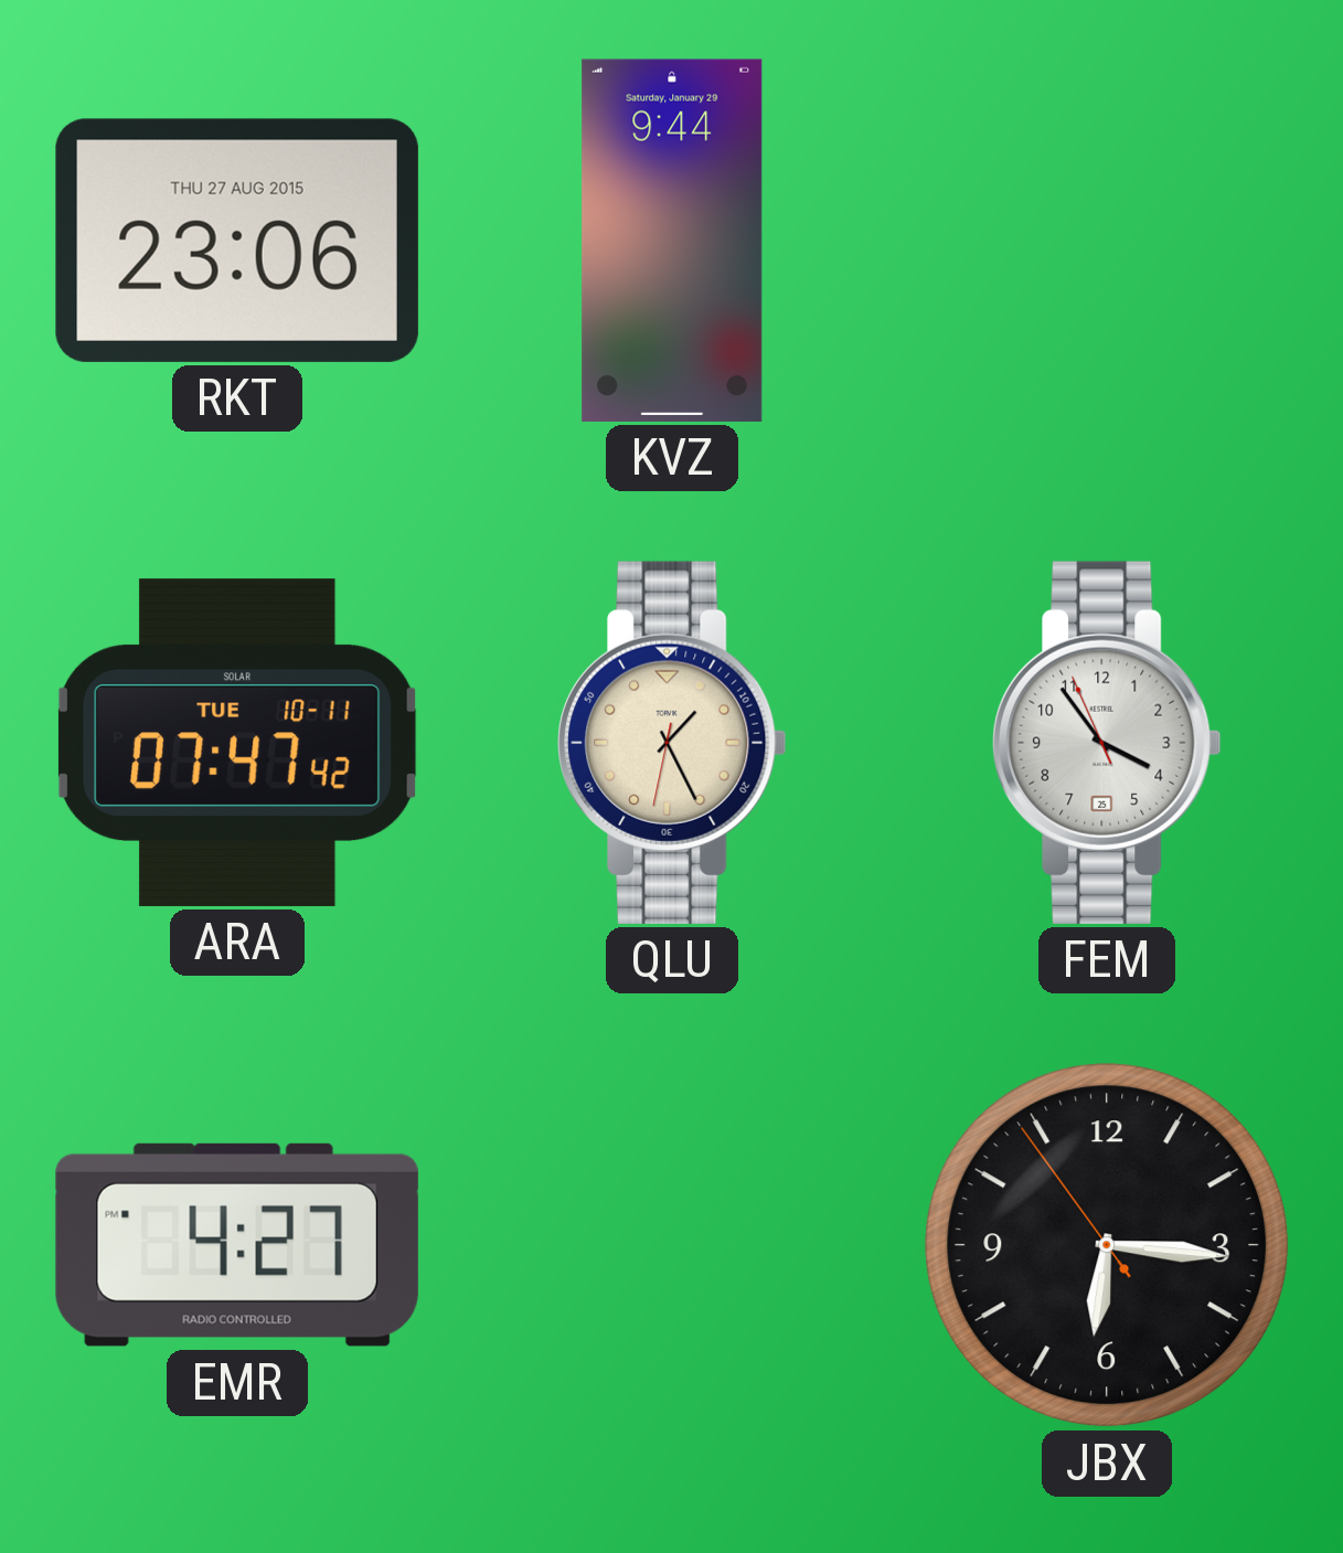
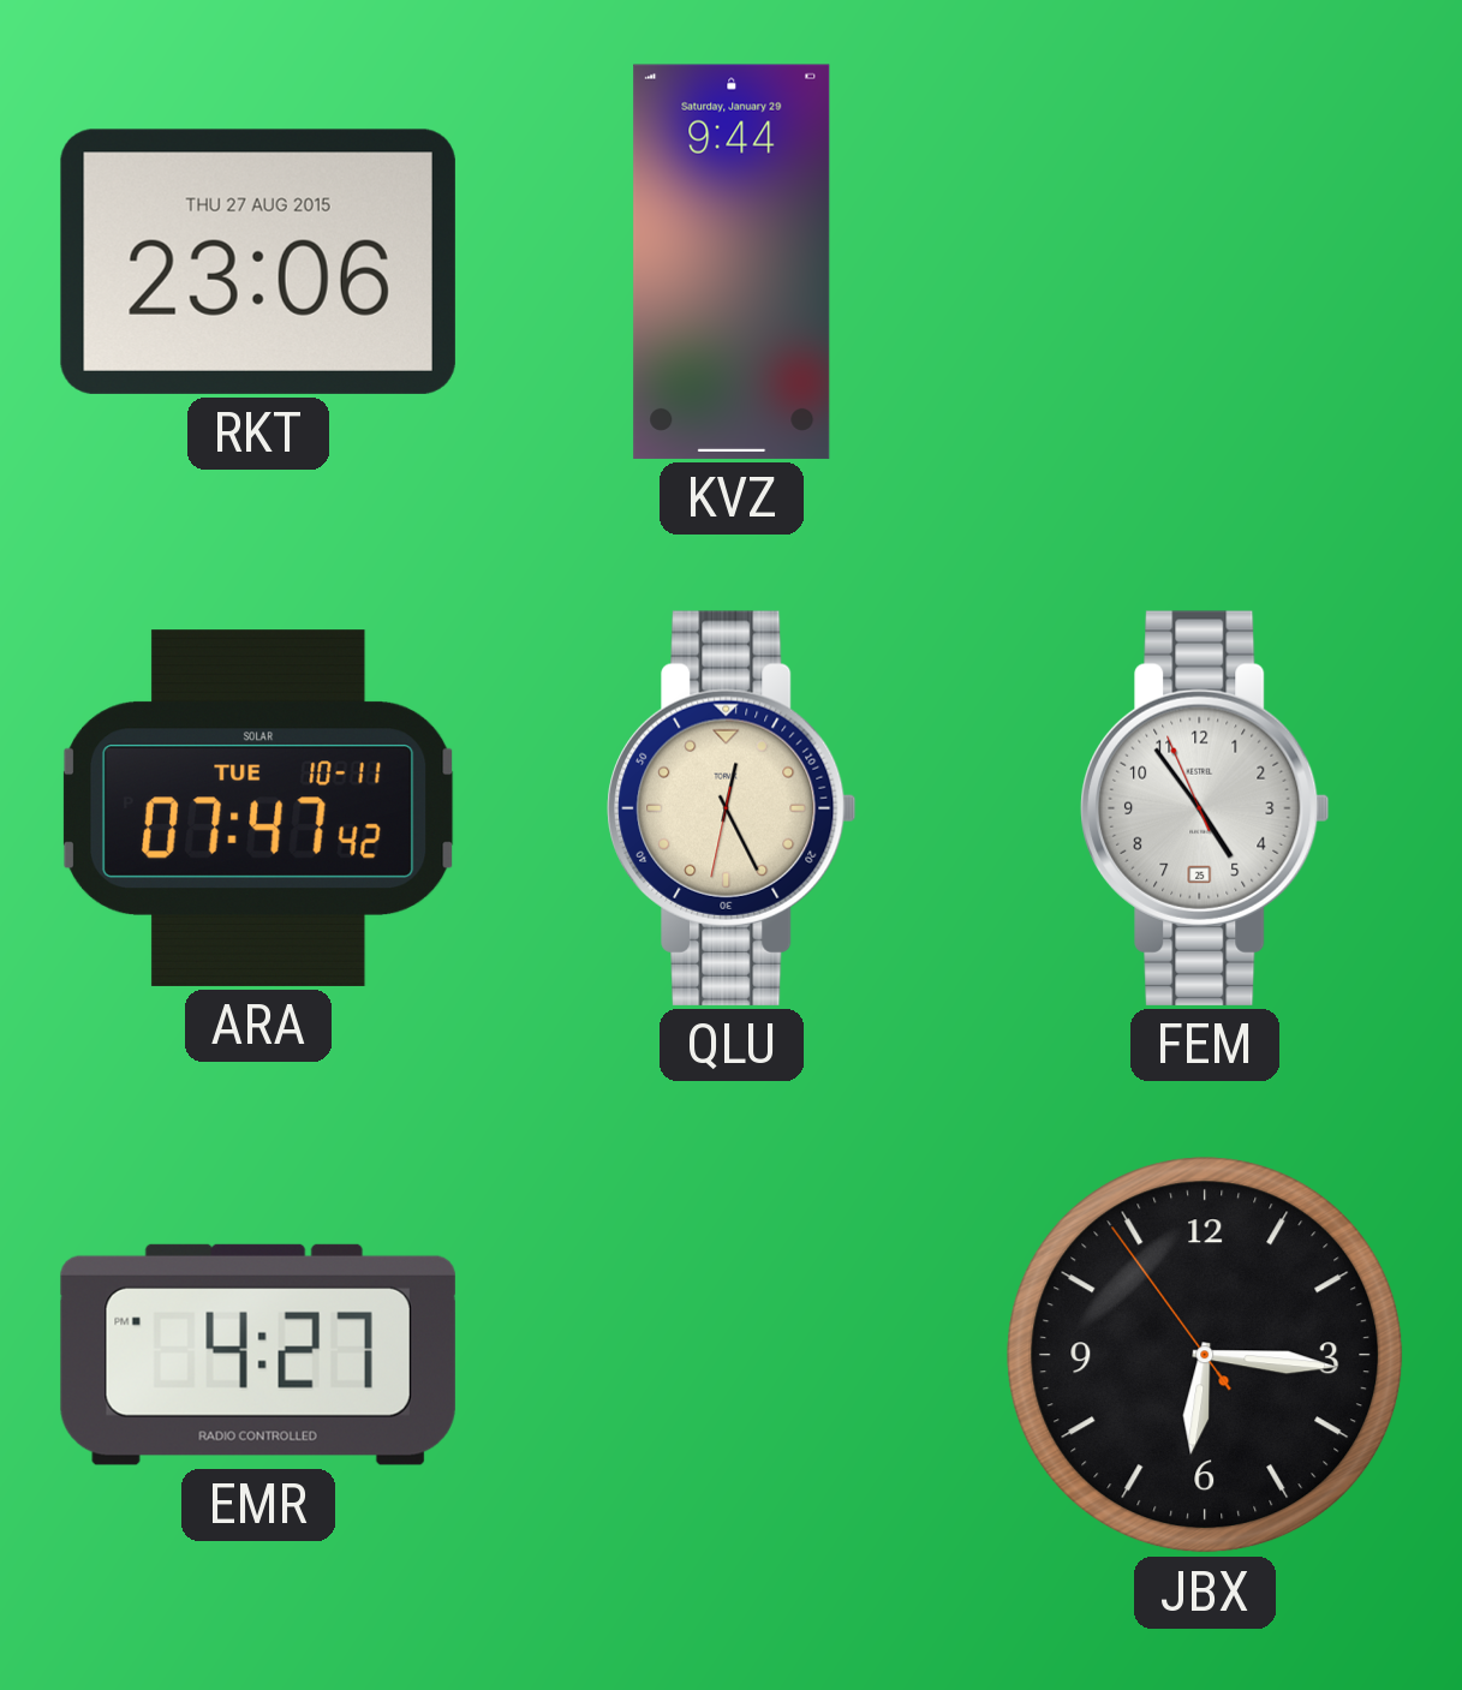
QLU: 1:25 -> 12:25
FEM: 3:53 -> 4:53
